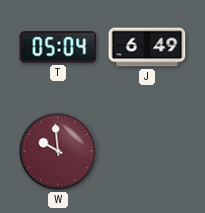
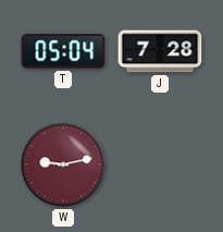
J: 6:49 -> 7:28
W: 9:59 -> 9:13
